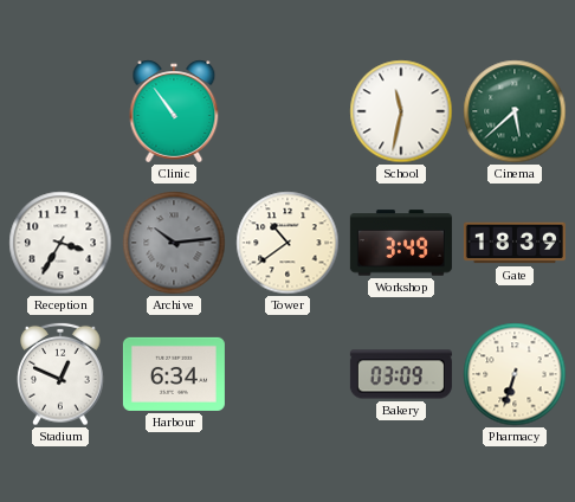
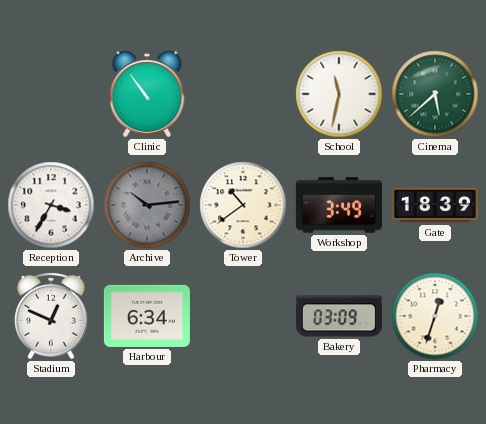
Pharmacy: 6:33 -> 12:33
